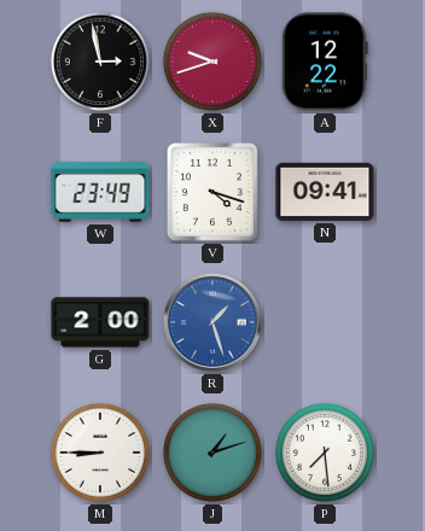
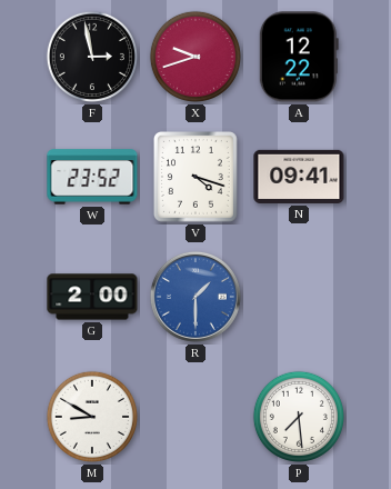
W: 23:49 -> 23:52
R: 1:27 -> 1:30
M: 8:45 -> 8:50
J: 1:12 -> none
